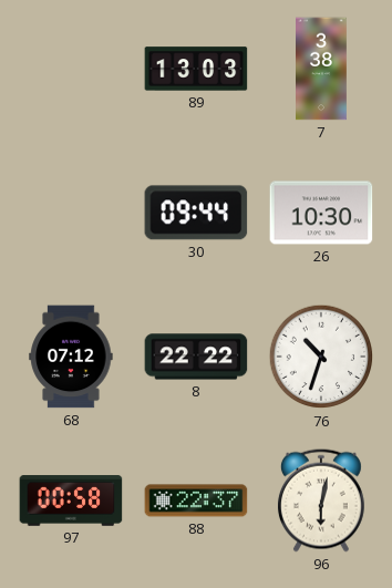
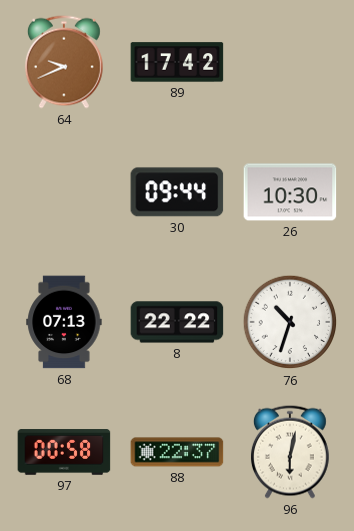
64: none -> 9:41
89: 13:03 -> 17:42
7: 3:38 -> none
68: 07:12 -> 07:13
